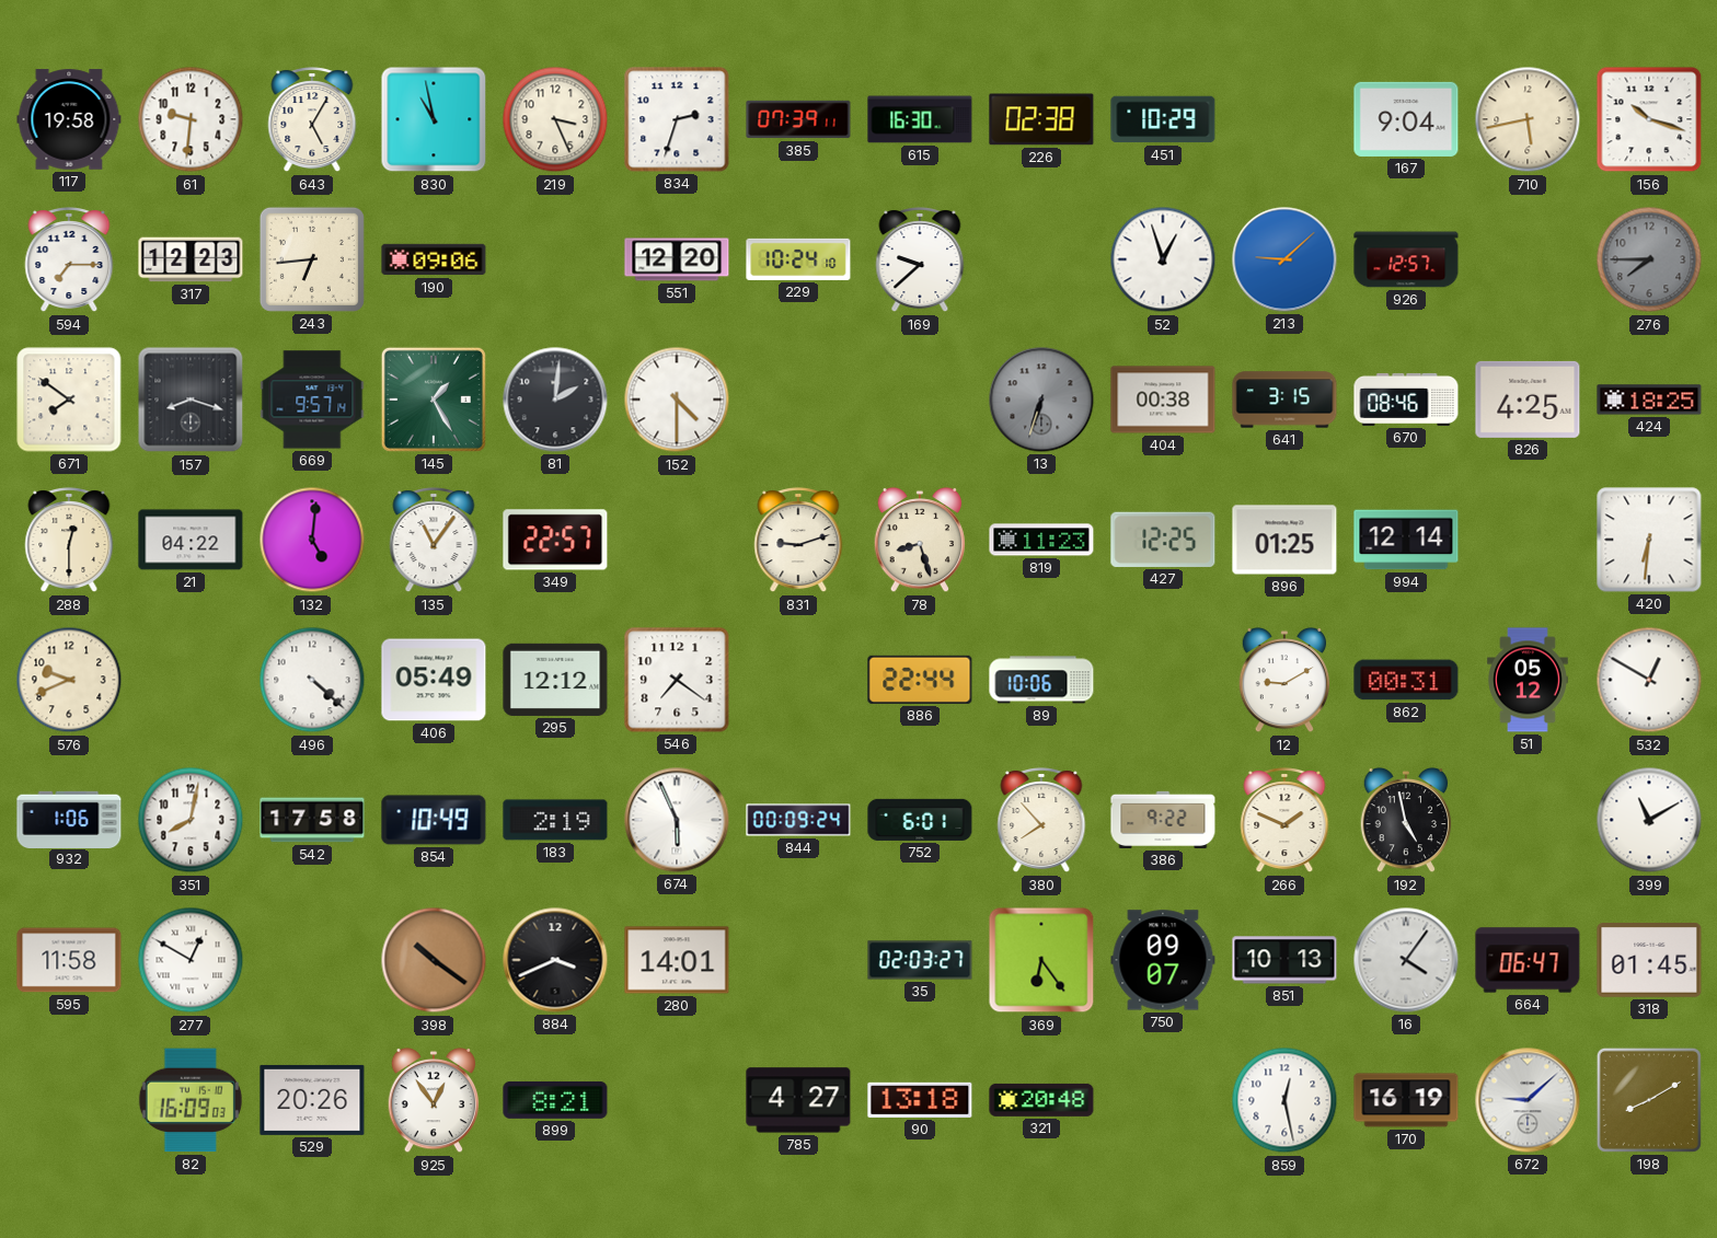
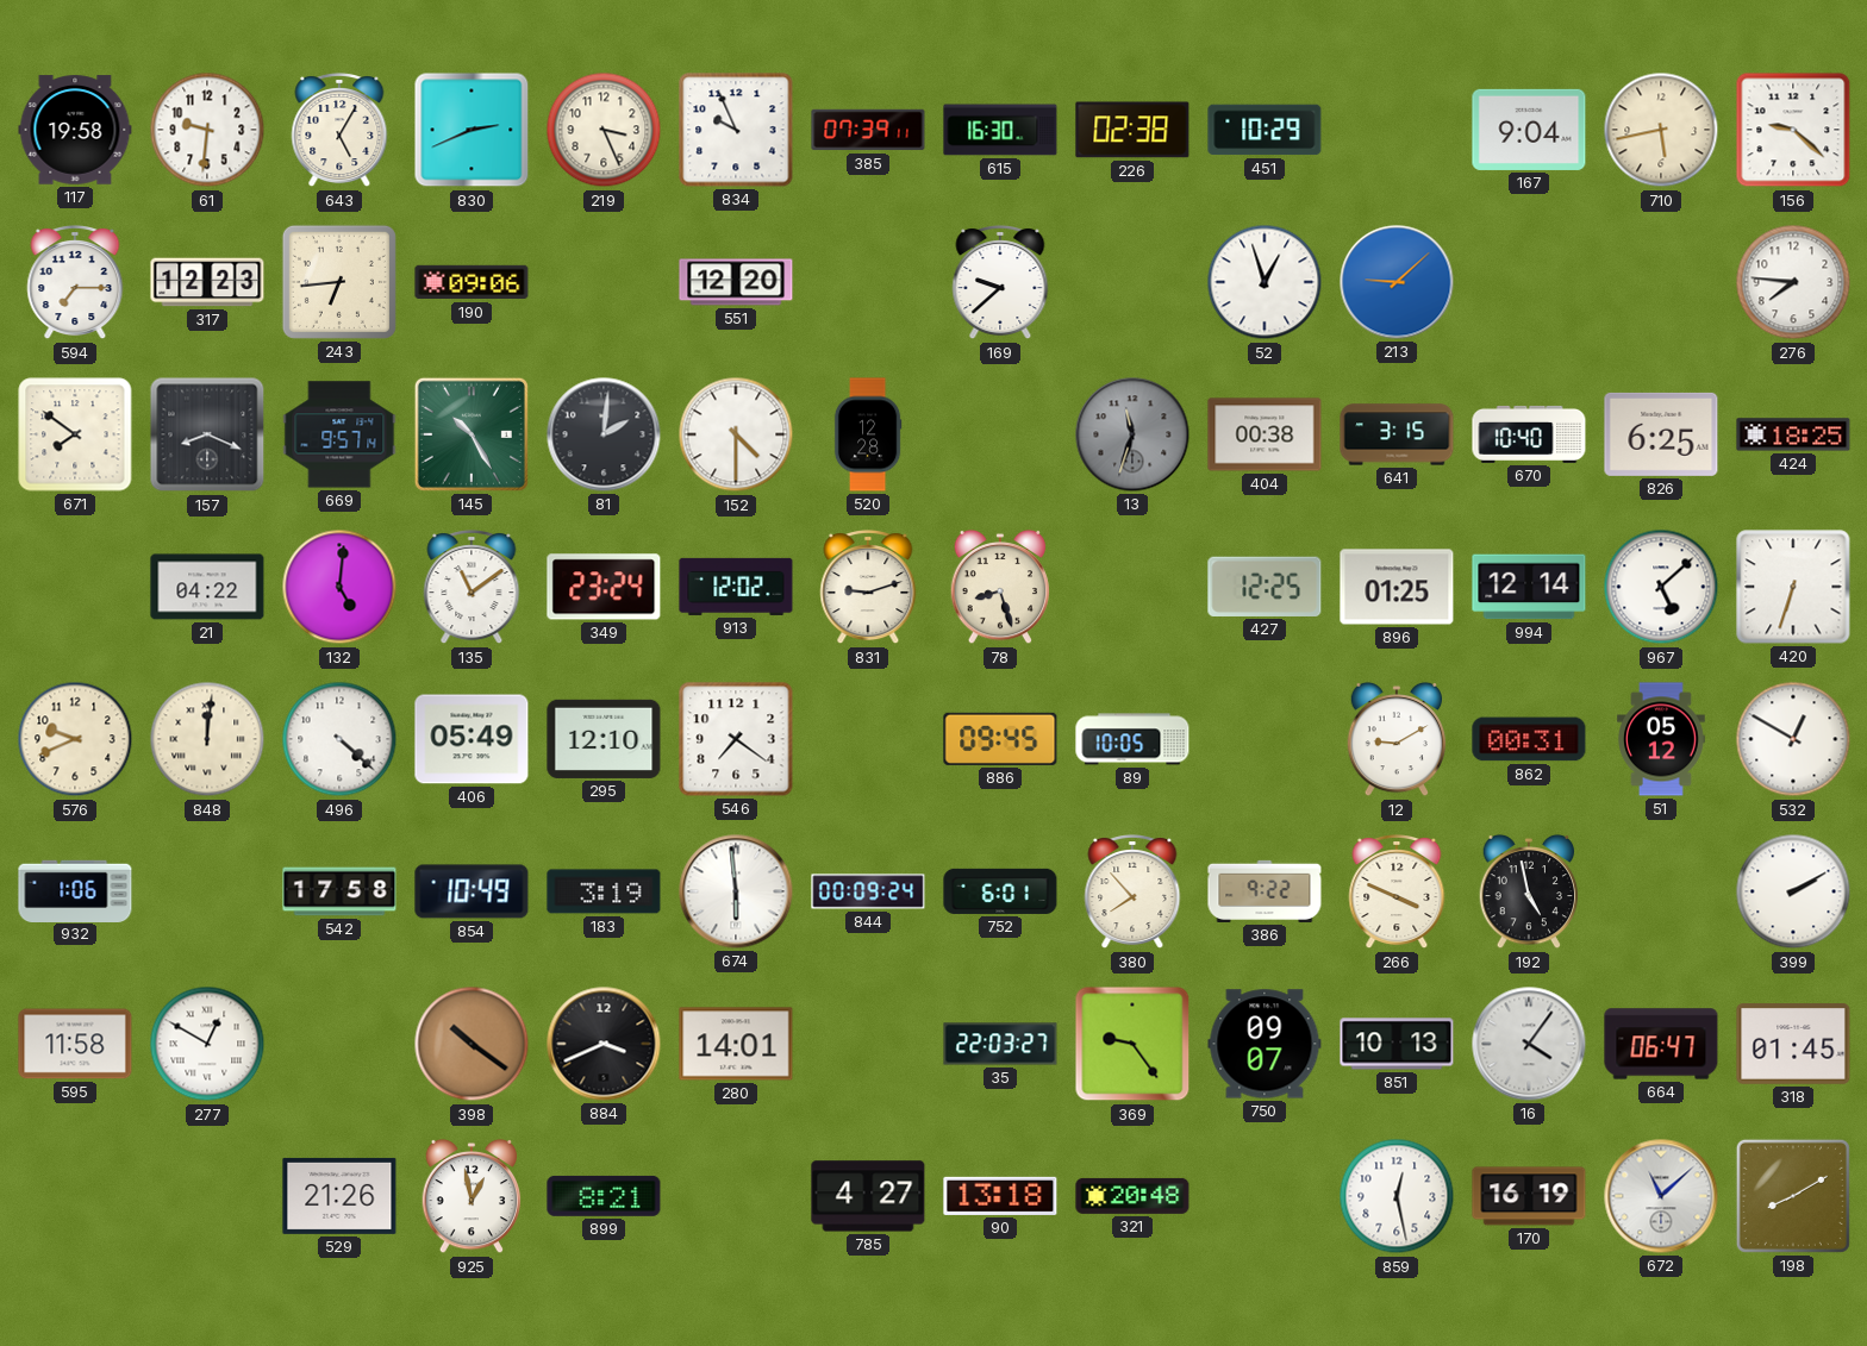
830: 10:58 -> 2:41
834: 2:33 -> 9:56
156: 10:18 -> 9:22
229: 10:24 -> none
926: 12:57 -> none
276: 7:45 -> 7:46
276 dial: grey -> white
157: 8:18 -> 8:19
145: 1:25 -> 10:25
520: none -> 12:28
13: 6:33 -> 11:33
670: 08:46 -> 10:40
826: 4:25 -> 6:25
288: 12:30 -> none
135: 11:06 -> 11:09
349: 22:57 -> 23:24
913: none -> 12:02
819: 11:23 -> none
967: none -> 5:08
420: 6:31 -> 6:33
848: none -> 12:01
295: 12:12 -> 12:10
886: 22:44 -> 09:45
89: 10:06 -> 10:05
351: 8:02 -> none
183: 2:19 -> 3:19
674: 5:56 -> 5:59
266: 1:49 -> 3:49
399: 11:10 -> 2:10
35: 02:03 -> 22:03
369: 6:24 -> 9:24
82: 16:09 -> none
529: 20:26 -> 21:26
925: 12:54 -> 12:58
672: 9:08 -> 11:08
